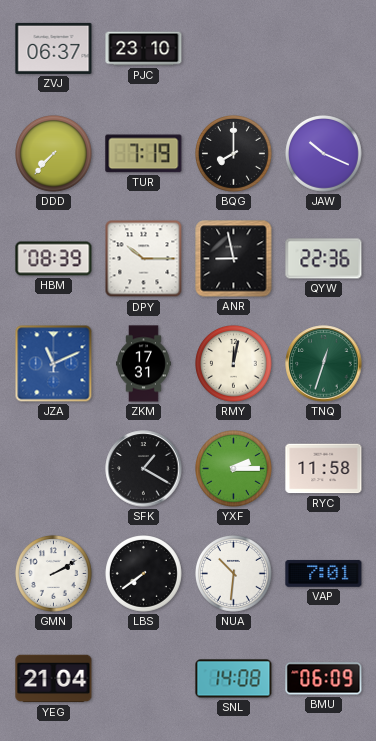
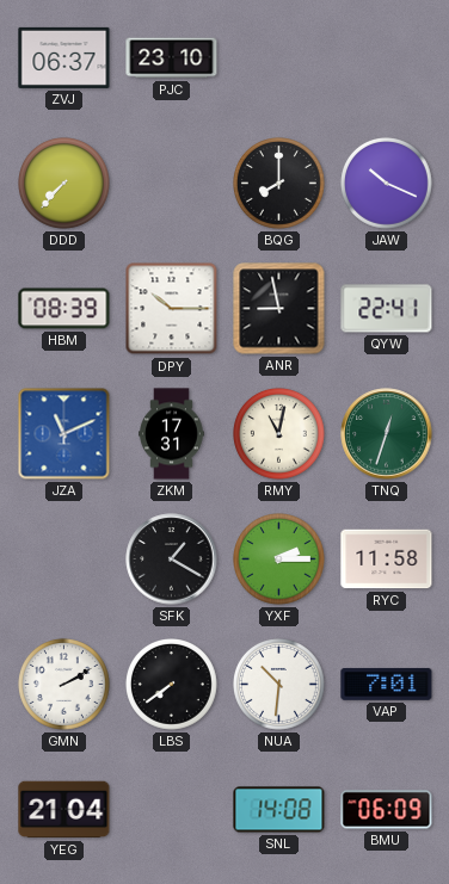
TUR: 7:19 -> none
QYW: 22:36 -> 22:41
RMY: 12:02 -> 11:02
